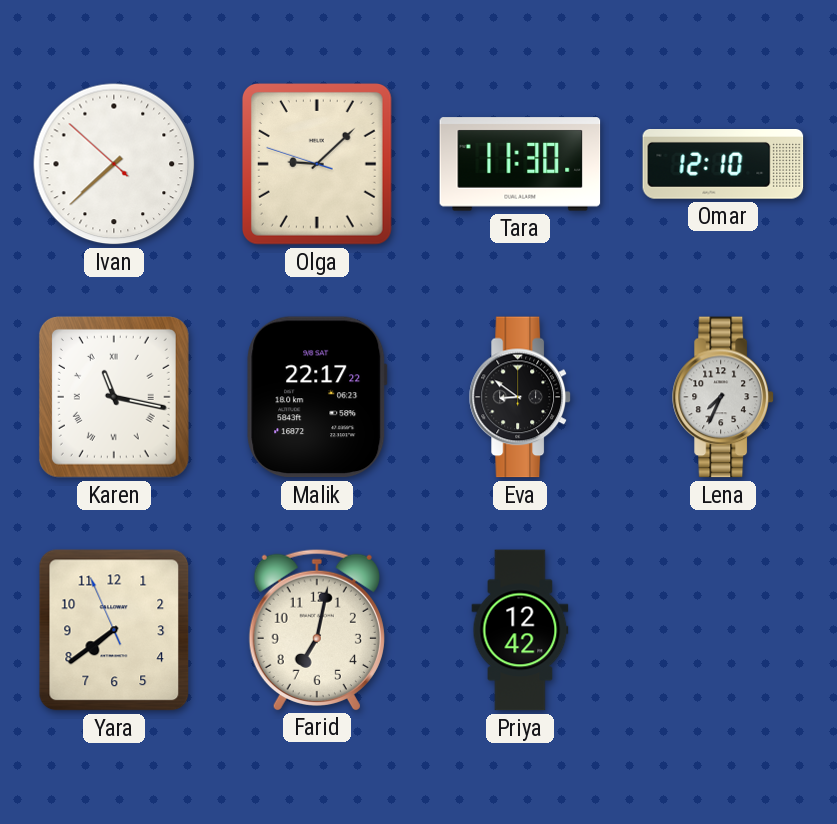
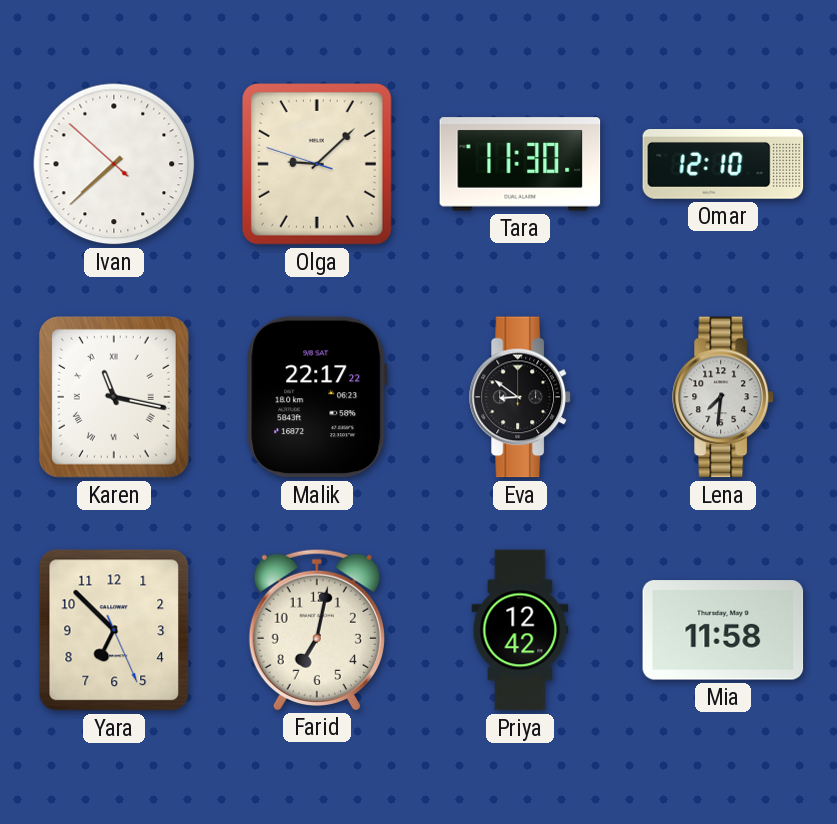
Lena: 7:34 -> 7:31
Yara: 7:38 -> 6:52
Mia: none -> 11:58
